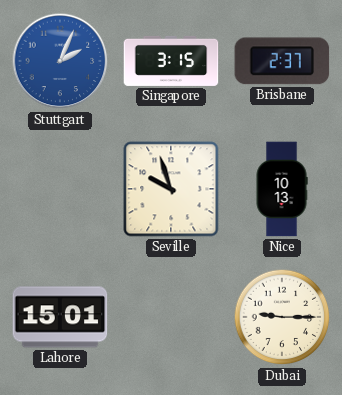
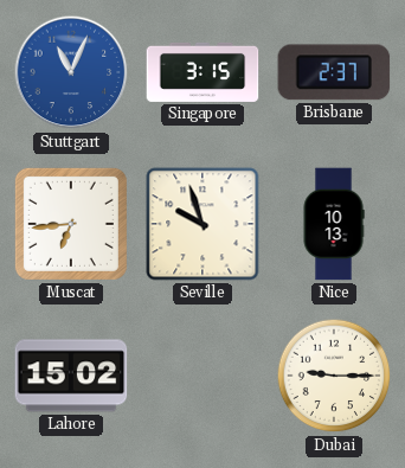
Stuttgart: 2:04 -> 11:04
Muscat: none -> 6:44
Lahore: 15:01 -> 15:02
